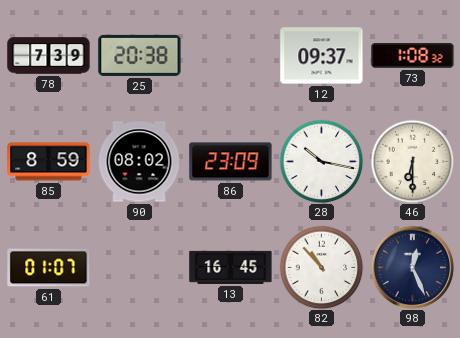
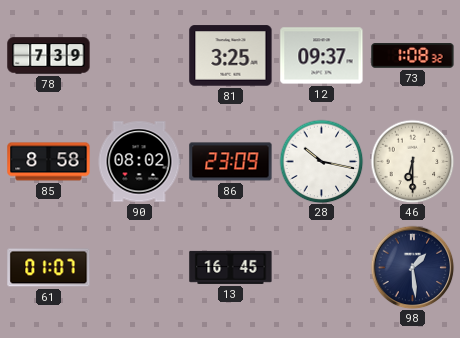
25: 20:38 -> none
81: none -> 3:25
85: 8:59 -> 8:58
82: 10:53 -> none
98: 12:26 -> 1:29
